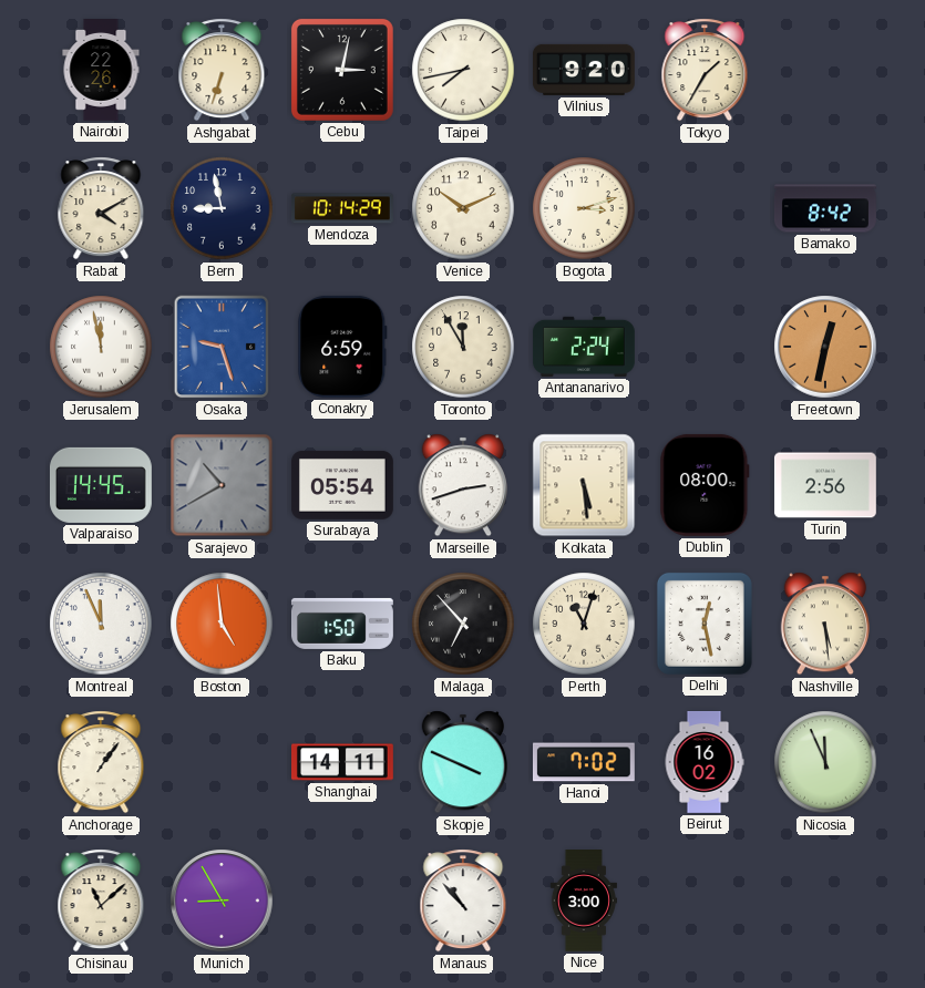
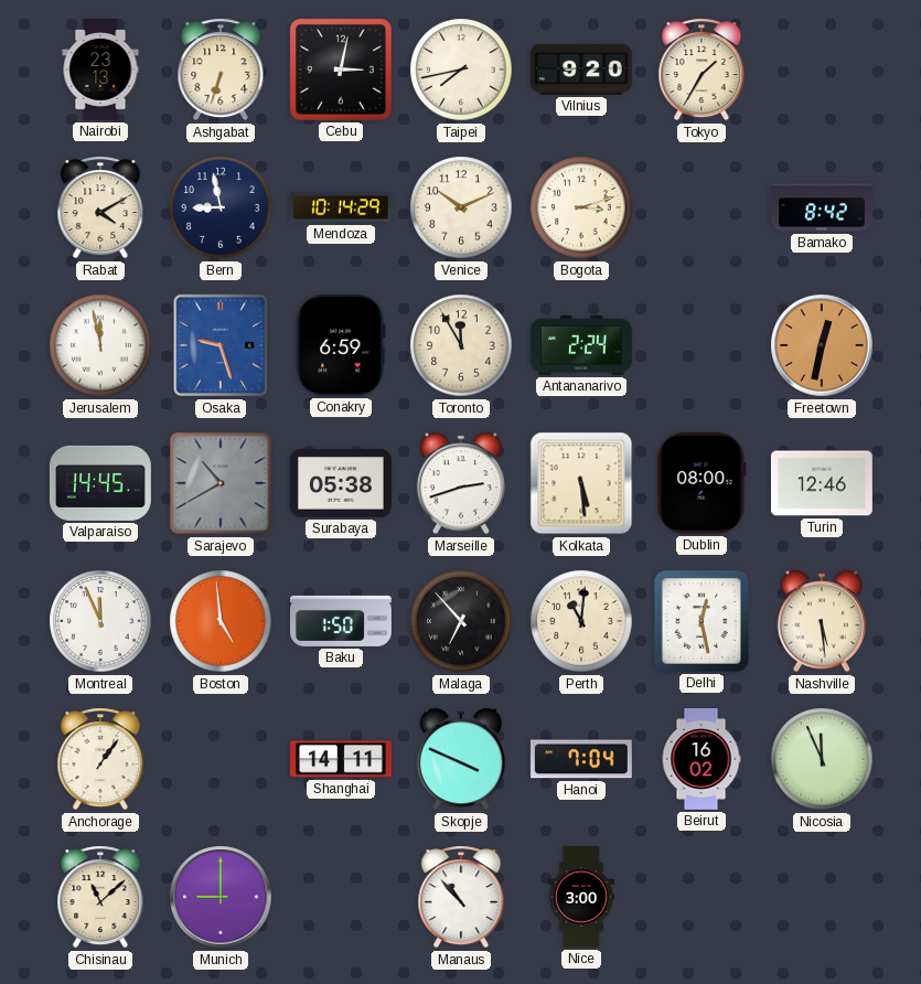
Nairobi: 22:26 -> 23:13
Surabaya: 05:54 -> 05:38
Turin: 2:56 -> 12:46
Perth: 11:03 -> 11:01
Hanoi: 7:02 -> 7:04
Munich: 8:55 -> 9:00
